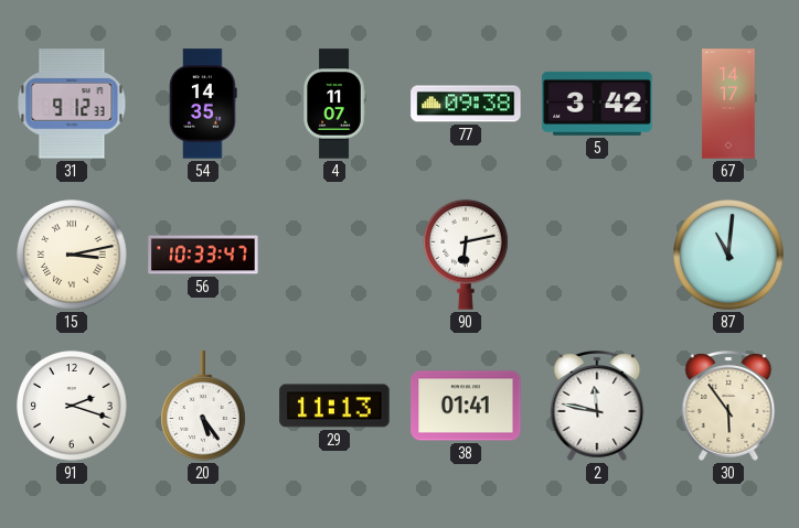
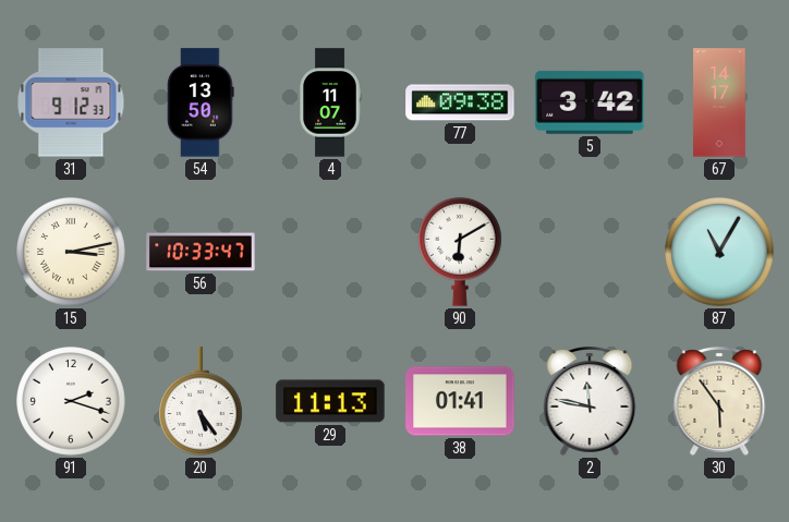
54: 14:35 -> 13:50
90: 6:13 -> 6:10
87: 11:01 -> 11:05
